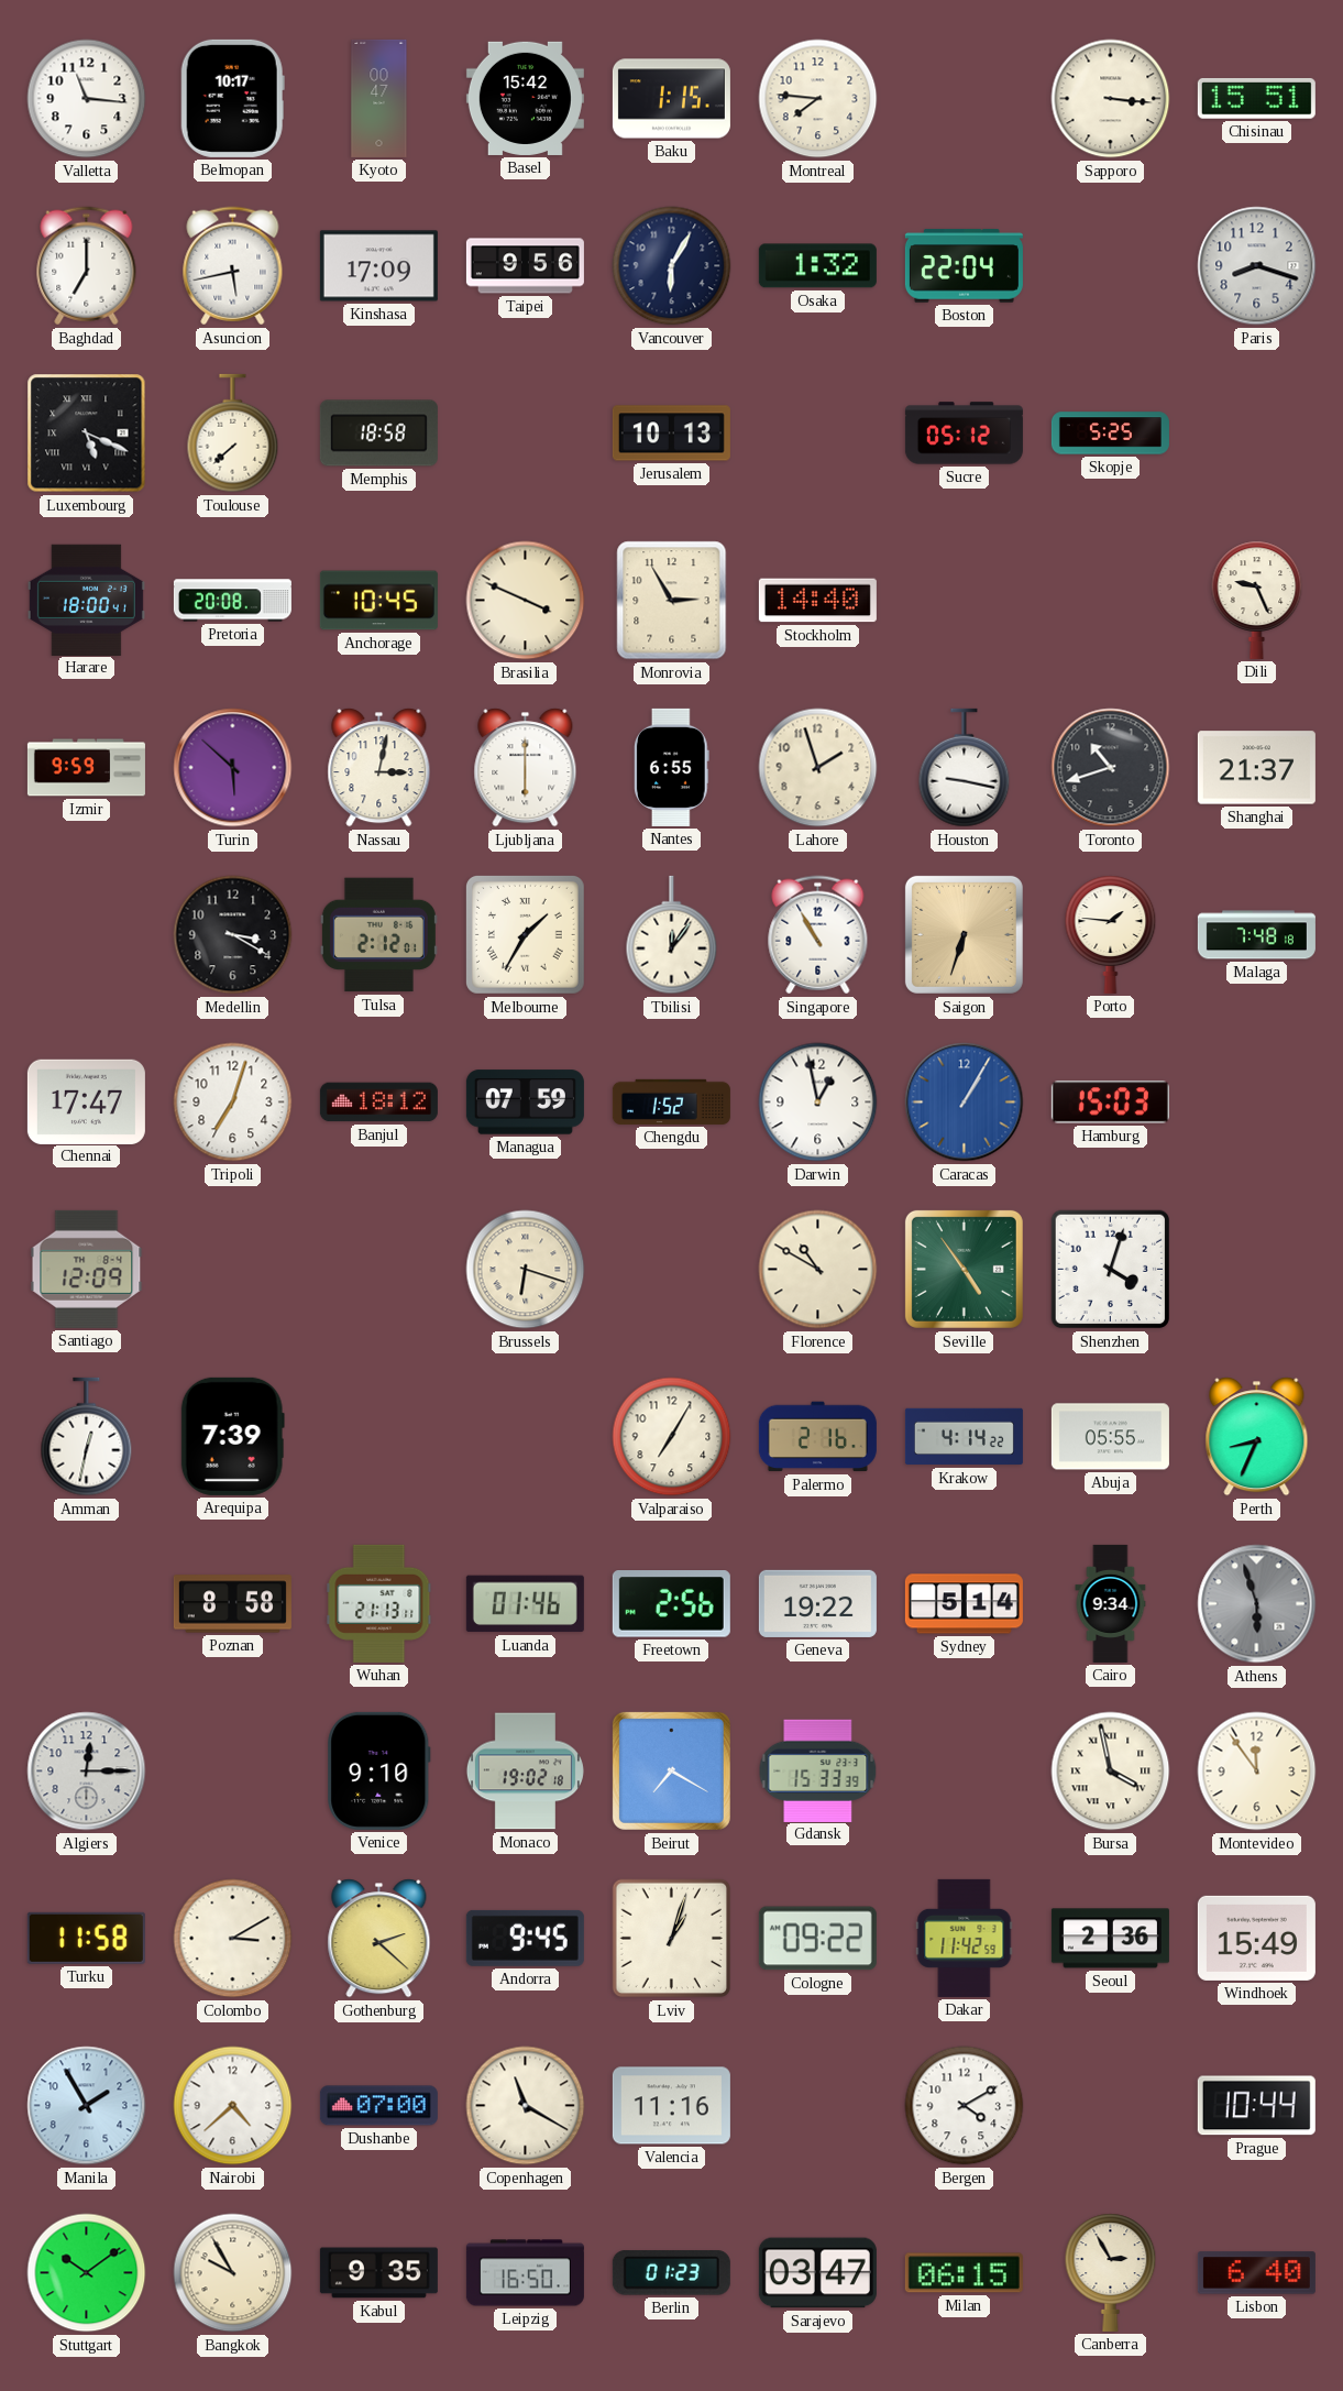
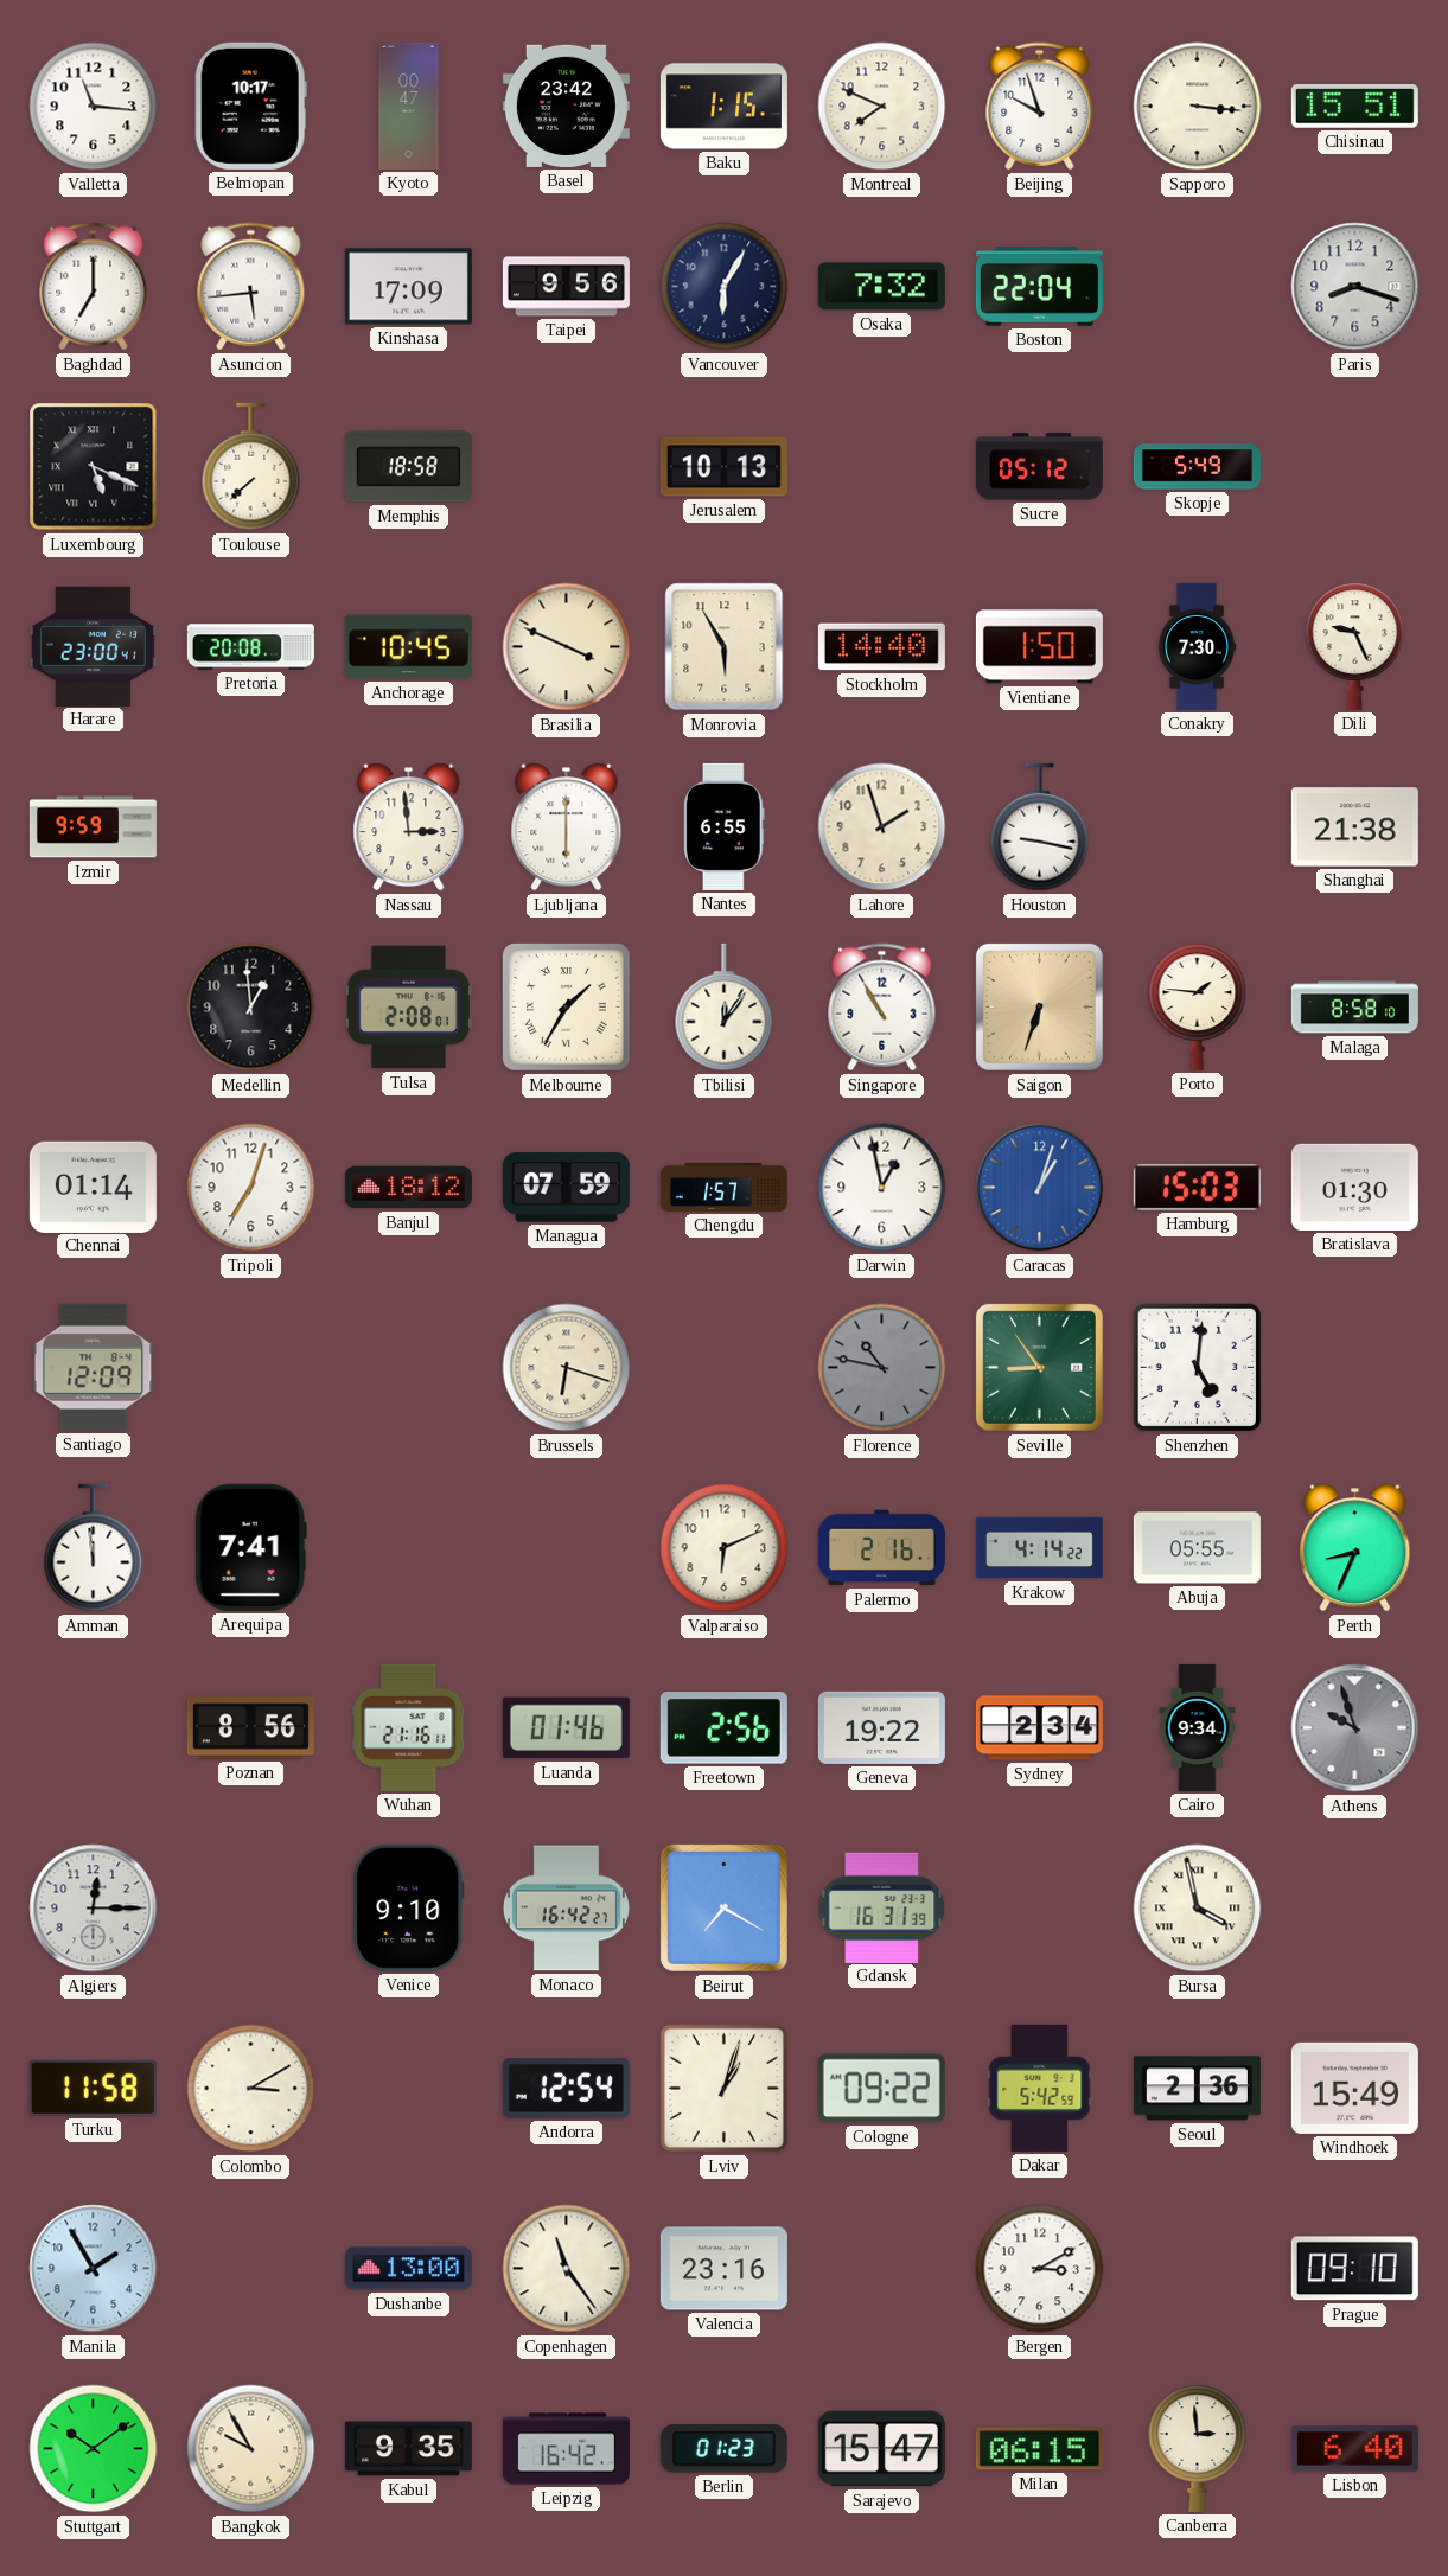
Basel: 15:42 -> 23:42
Montreal: 7:46 -> 7:49
Beijing: none -> 9:57
Asuncion: 5:43 -> 5:44
Osaka: 1:32 -> 7:32
Skopje: 5:25 -> 5:49
Harare: 18:00 -> 23:00
Monrovia: 2:55 -> 5:55
Vientiane: none -> 1:50
Conakry: none -> 7:30
Turin: 5:52 -> none
Nassau: 3:02 -> 2:59
Toronto: 10:42 -> none
Shanghai: 21:37 -> 21:38
Medellin: 3:20 -> 12:59
Tulsa: 2:12 -> 2:08
Malaga: 7:48 -> 8:58
Chennai: 17:47 -> 01:14
Chengdu: 1:52 -> 1:57
Caracas: 1:05 -> 1:03
Bratislava: none -> 01:30
Florence: 10:50 -> 10:47
Florence dial: cream -> grey
Seville: 4:54 -> 8:54
Shenzhen: 4:03 -> 5:01
Amman: 12:32 -> 11:59
Arequipa: 7:39 -> 7:41
Valparaiso: 7:05 -> 6:11
Poznan: 8:58 -> 8:56
Wuhan: 21:13 -> 21:16
Sydney: 5:14 -> 2:34
Athens: 5:57 -> 9:57
Monaco: 19:02 -> 16:42
Gdansk: 15:33 -> 16:31
Montevideo: 11:54 -> none
Gothenburg: 2:22 -> none
Andorra: 9:45 -> 12:54
Dakar: 11:42 -> 5:42
Nairobi: 4:38 -> none
Dushanbe: 07:00 -> 13:00
Copenhagen: 11:20 -> 11:24
Valencia: 11:16 -> 23:16
Bergen: 4:10 -> 3:10
Prague: 10:44 -> 09:10
Leipzig: 16:50 -> 16:42
Sarajevo: 03:47 -> 15:47
Canberra: 2:55 -> 2:59
